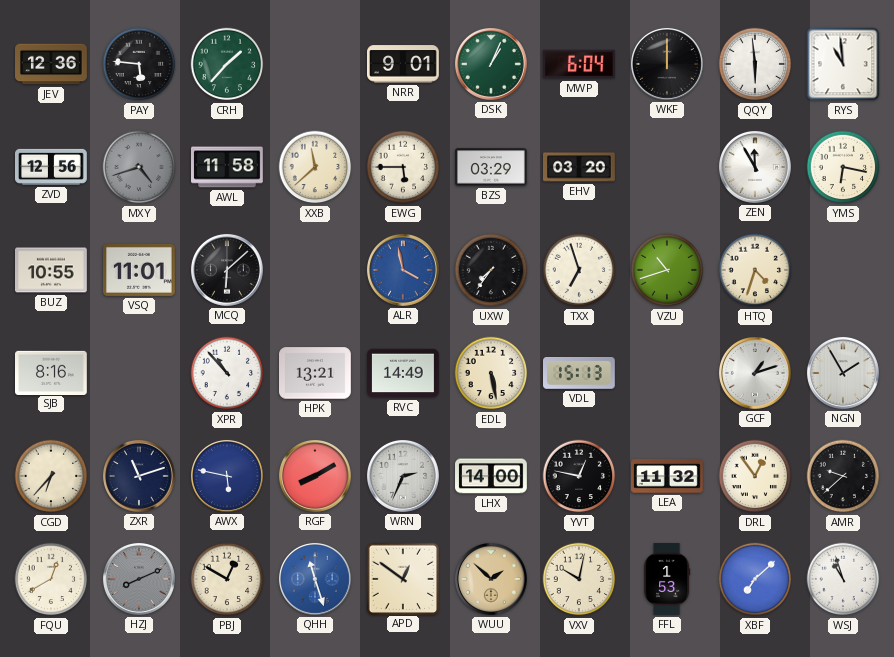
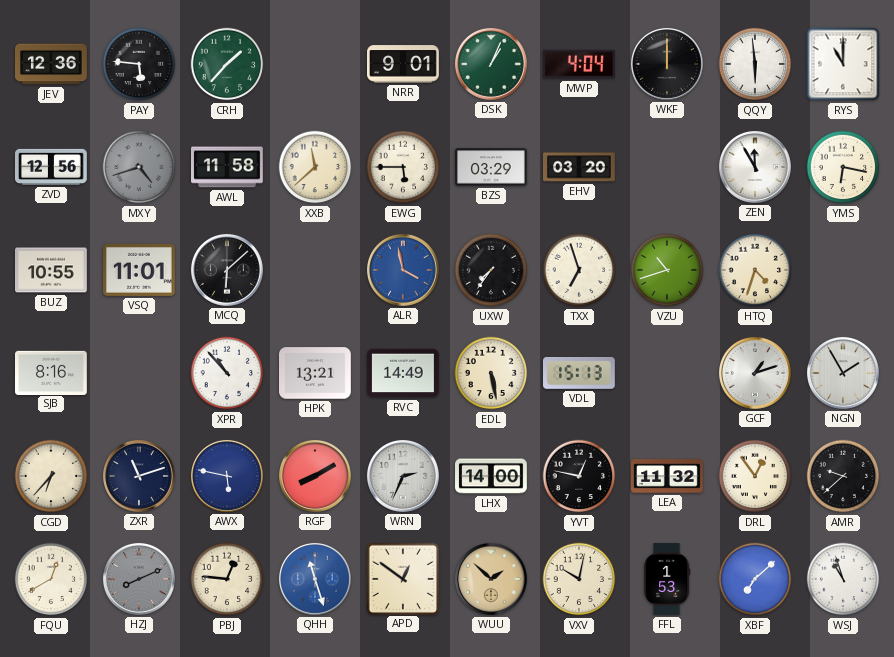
MWP: 6:04 -> 4:04
RYS: 10:59 -> 11:00
PBJ: 12:50 -> 12:46
